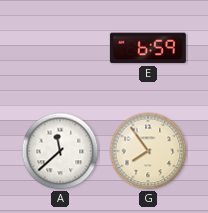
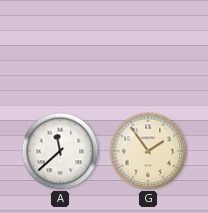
E: 6:59 -> none
G: 7:54 -> 1:54
